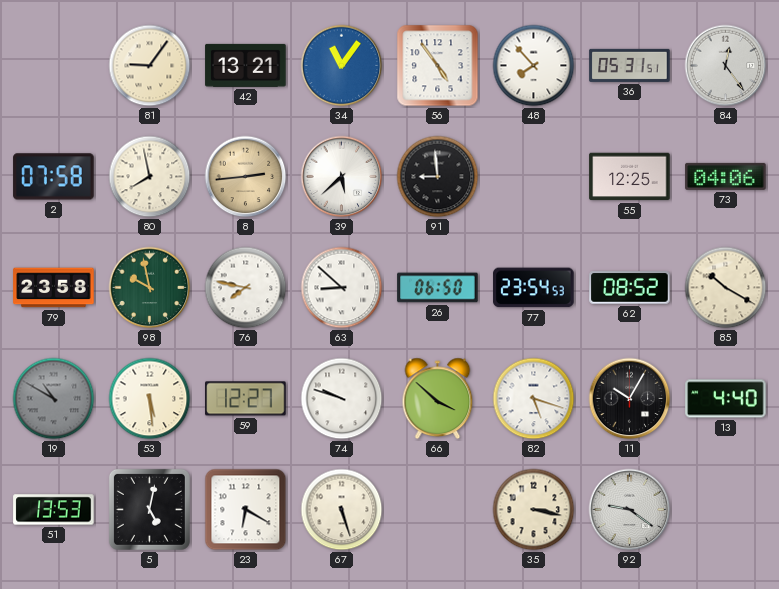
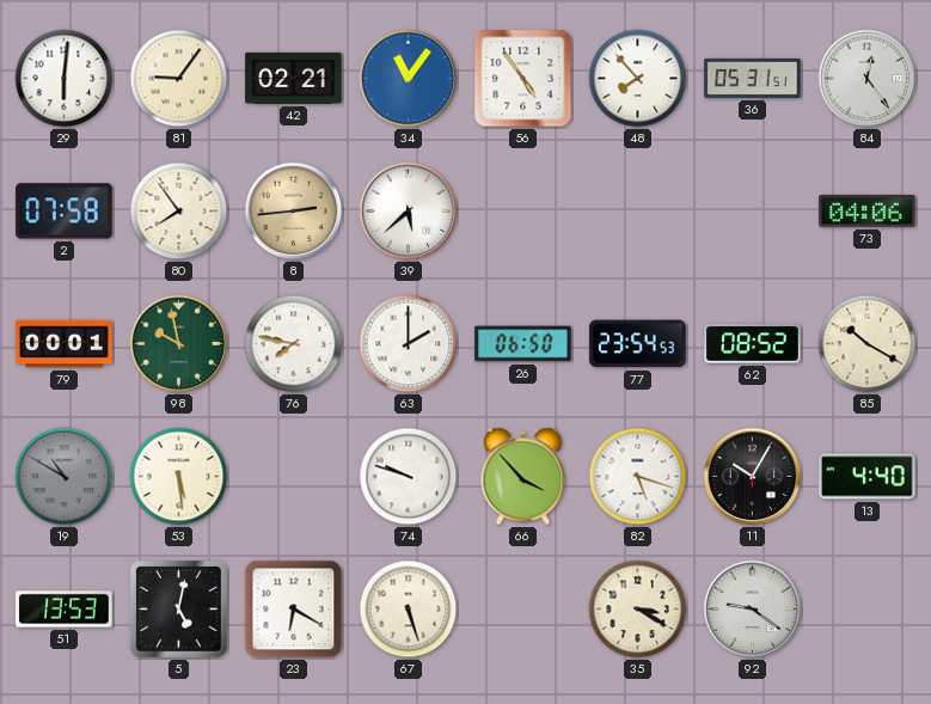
29: none -> 6:01
42: 13:21 -> 02:21
80: 7:58 -> 7:54
91: 8:59 -> none
55: 12:25 -> none
79: 23:58 -> 00:01
63: 8:52 -> 2:00
59: 12:27 -> none
66: 3:52 -> 3:53
35: 3:17 -> 3:20
